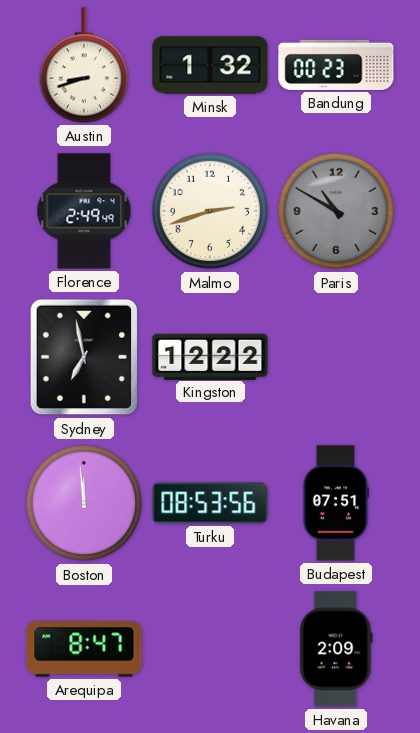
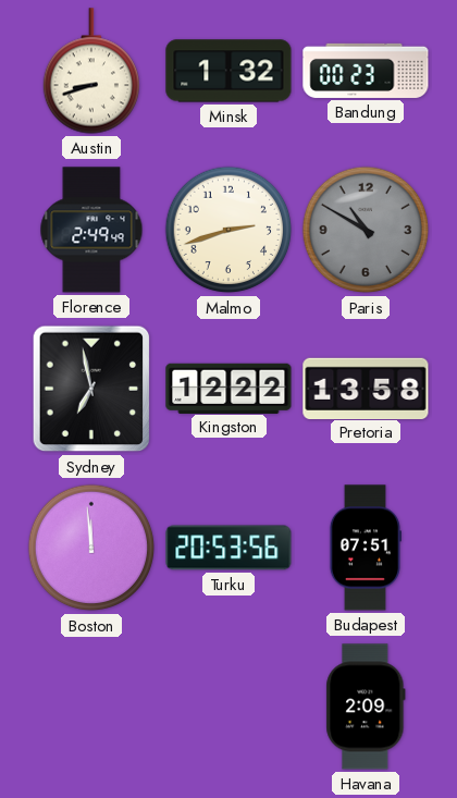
Pretoria: none -> 13:58
Turku: 08:53 -> 20:53
Arequipa: 8:47 -> none
